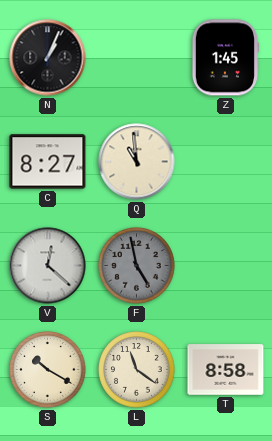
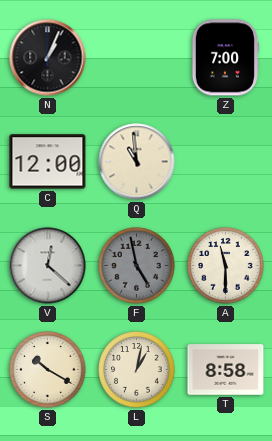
Z: 1:45 -> 7:00
C: 8:27 -> 12:00
A: none -> 11:30
L: 11:21 -> 1:02
